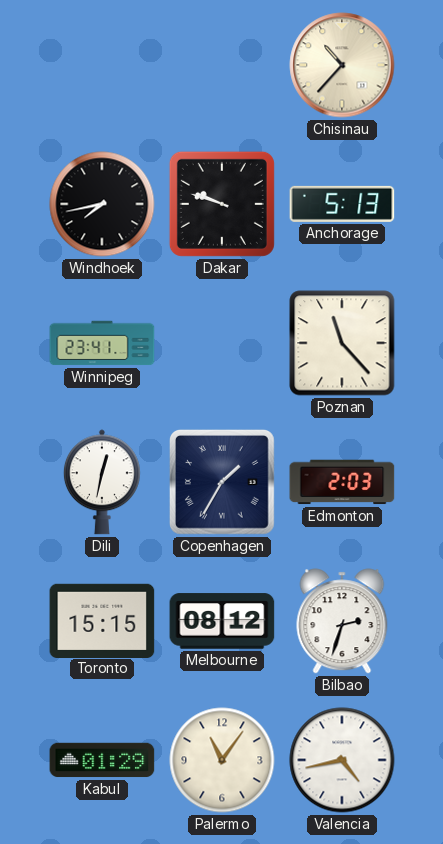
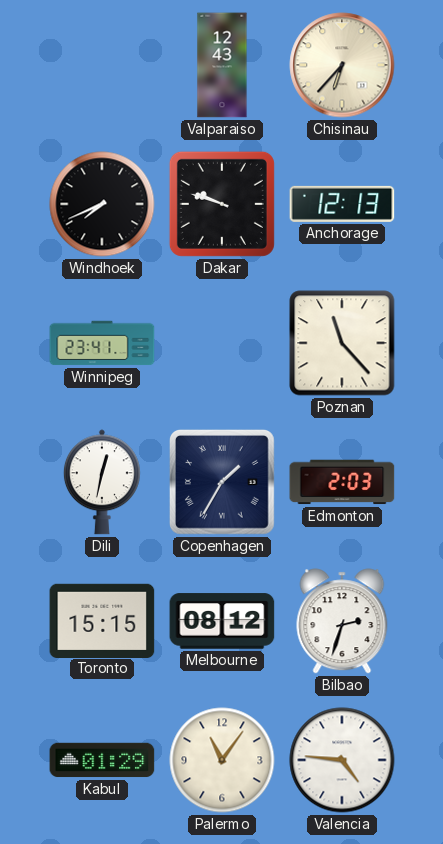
Valparaiso: none -> 12:43
Chisinau: 10:37 -> 6:37
Windhoek: 7:43 -> 7:41
Anchorage: 5:13 -> 12:13
Valencia: 4:43 -> 4:46
